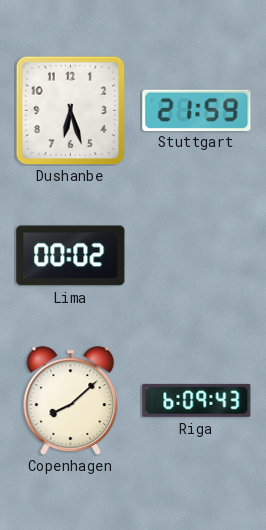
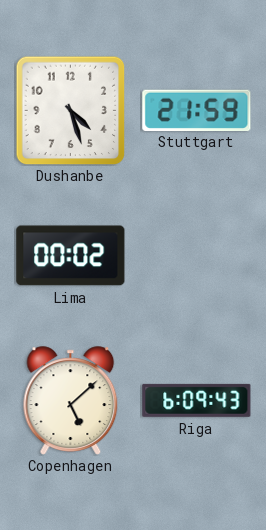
Dushanbe: 6:27 -> 4:27
Copenhagen: 8:08 -> 5:08
